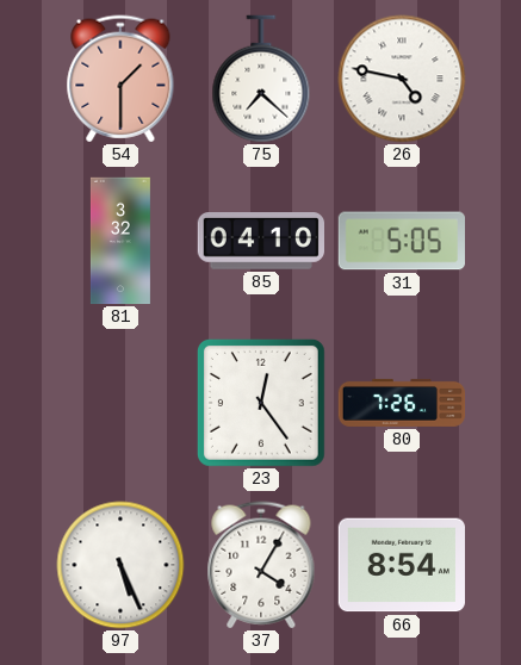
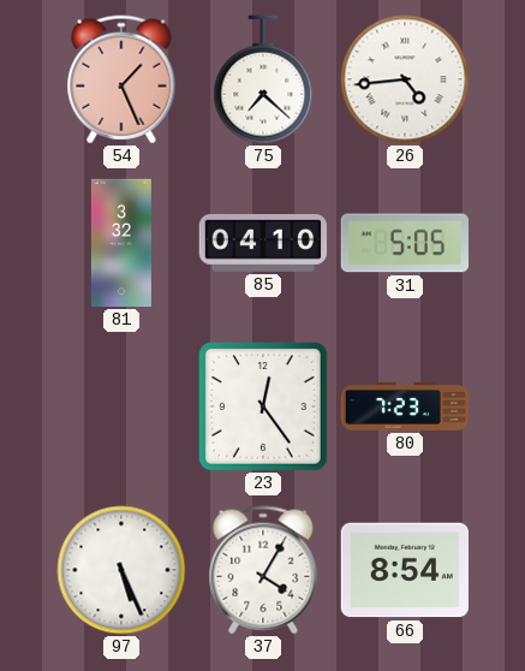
54: 1:30 -> 1:26
26: 4:47 -> 4:44
80: 7:26 -> 7:23
